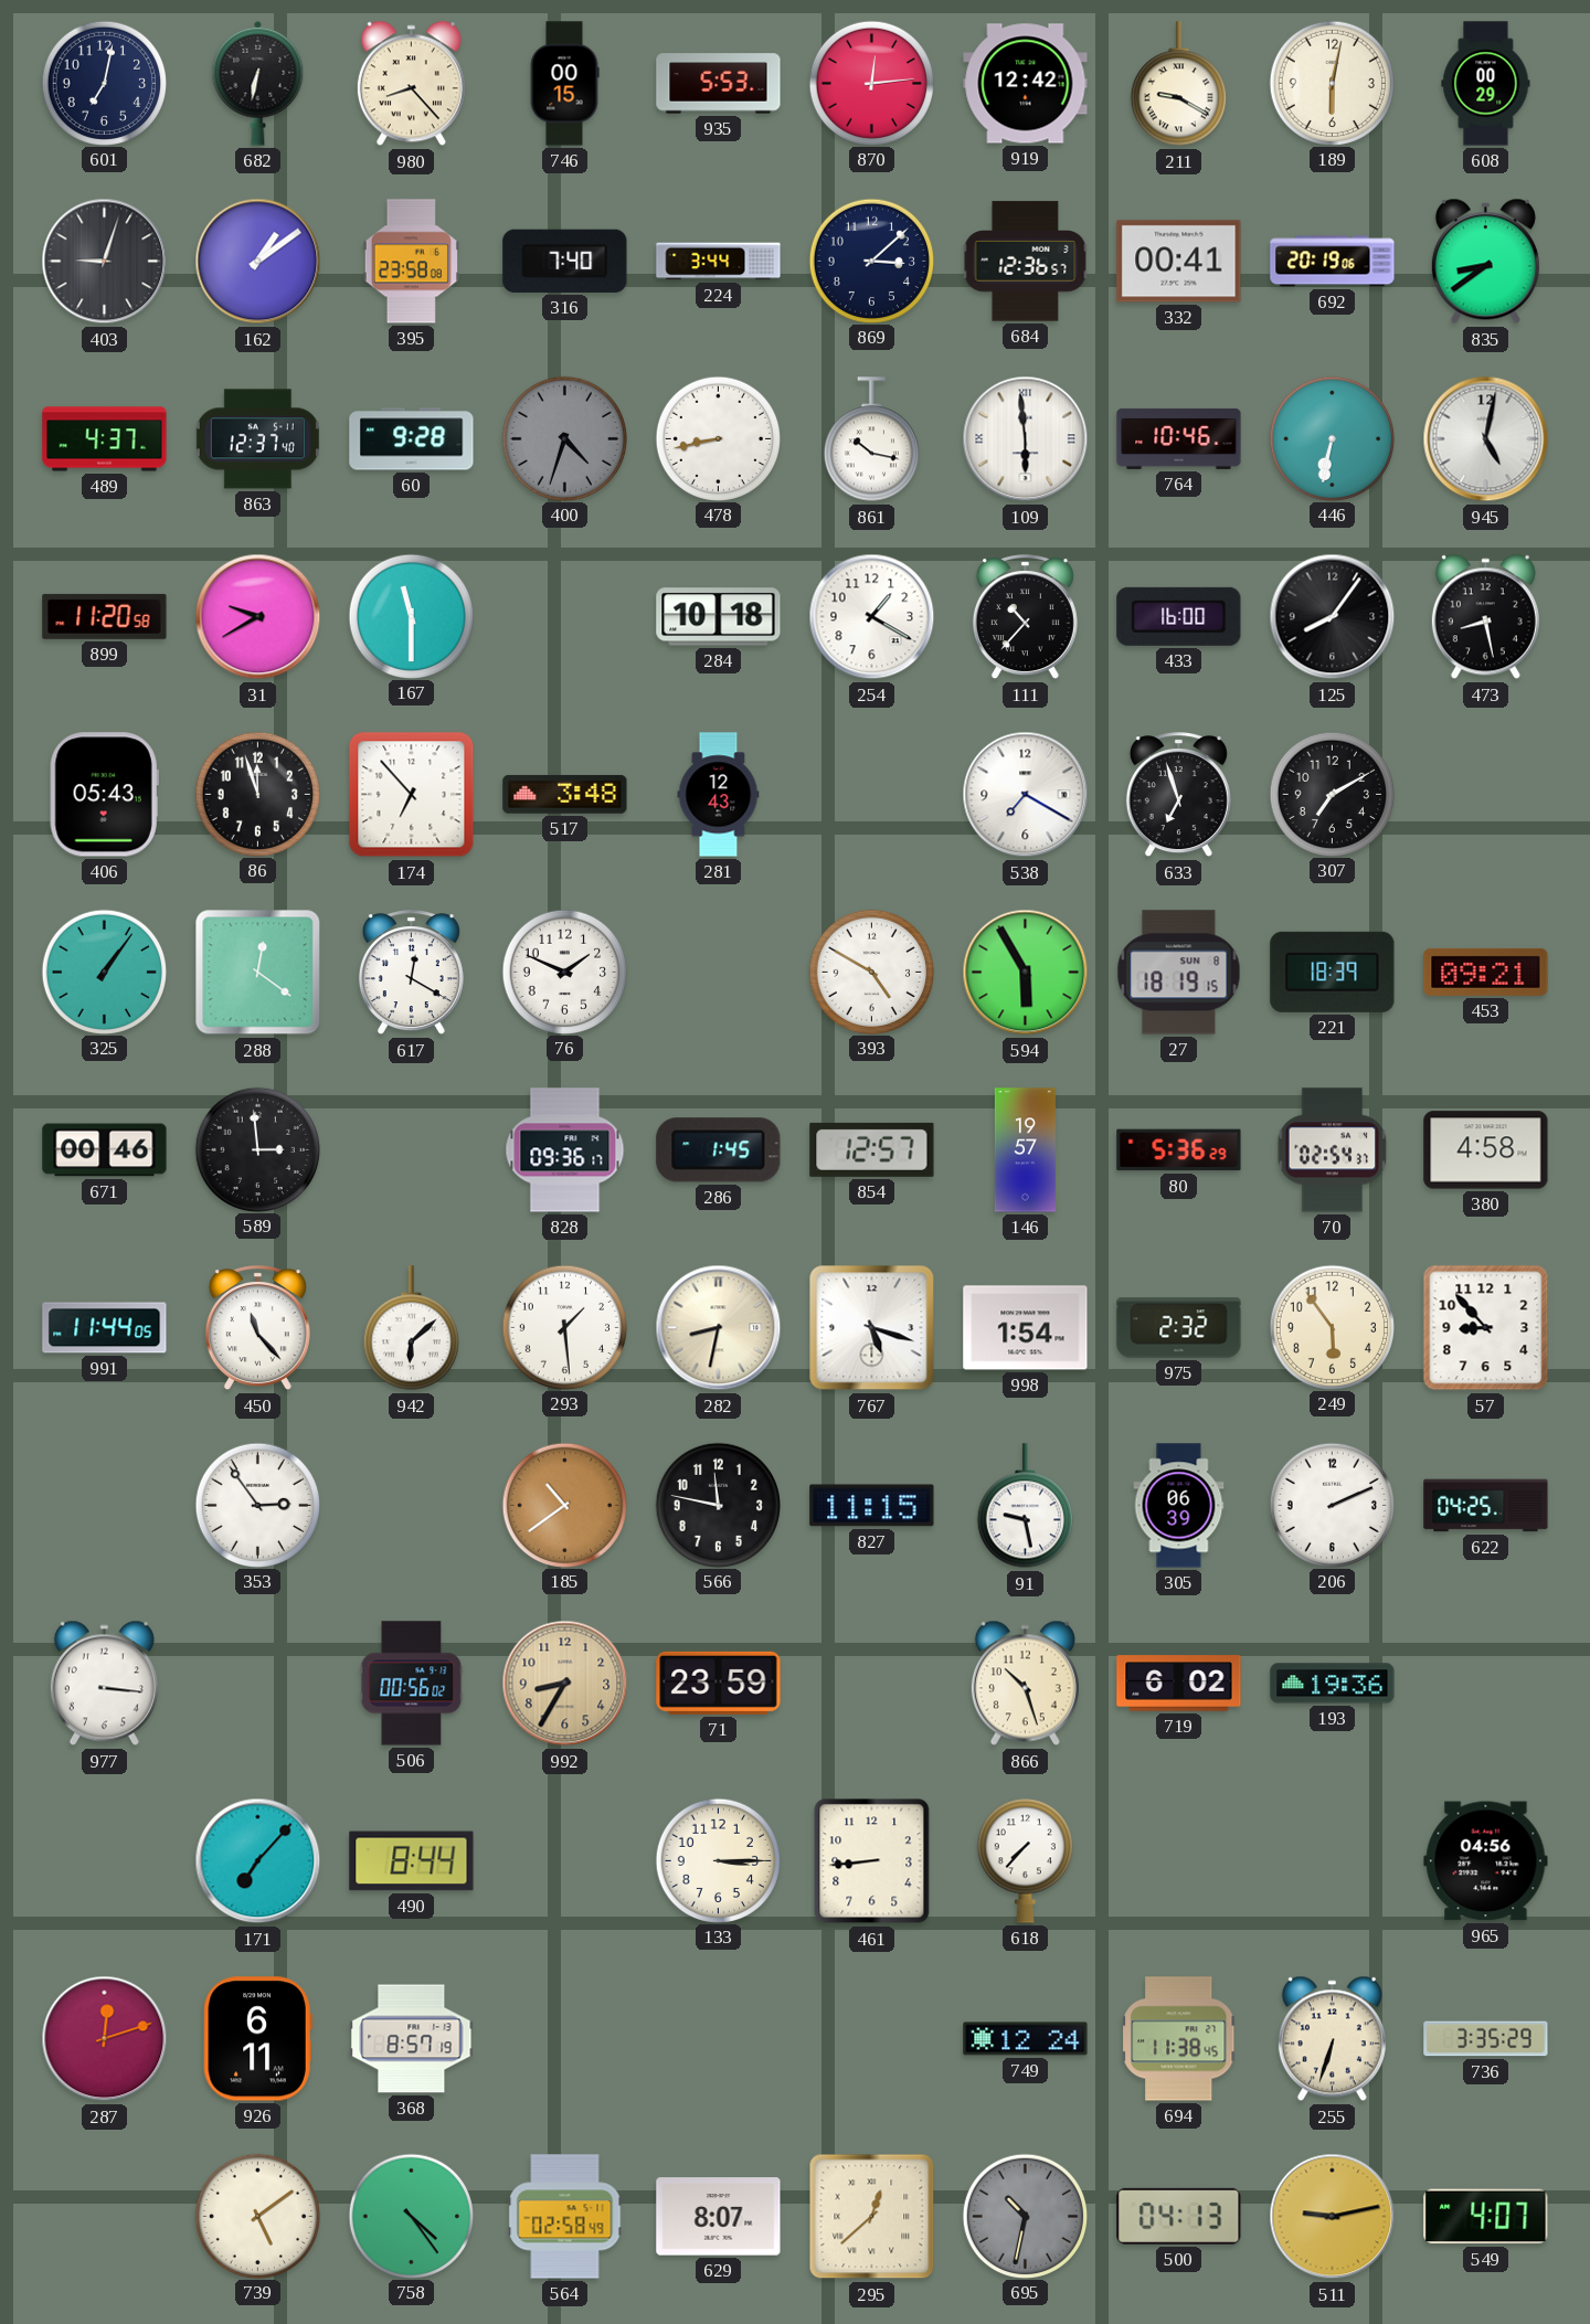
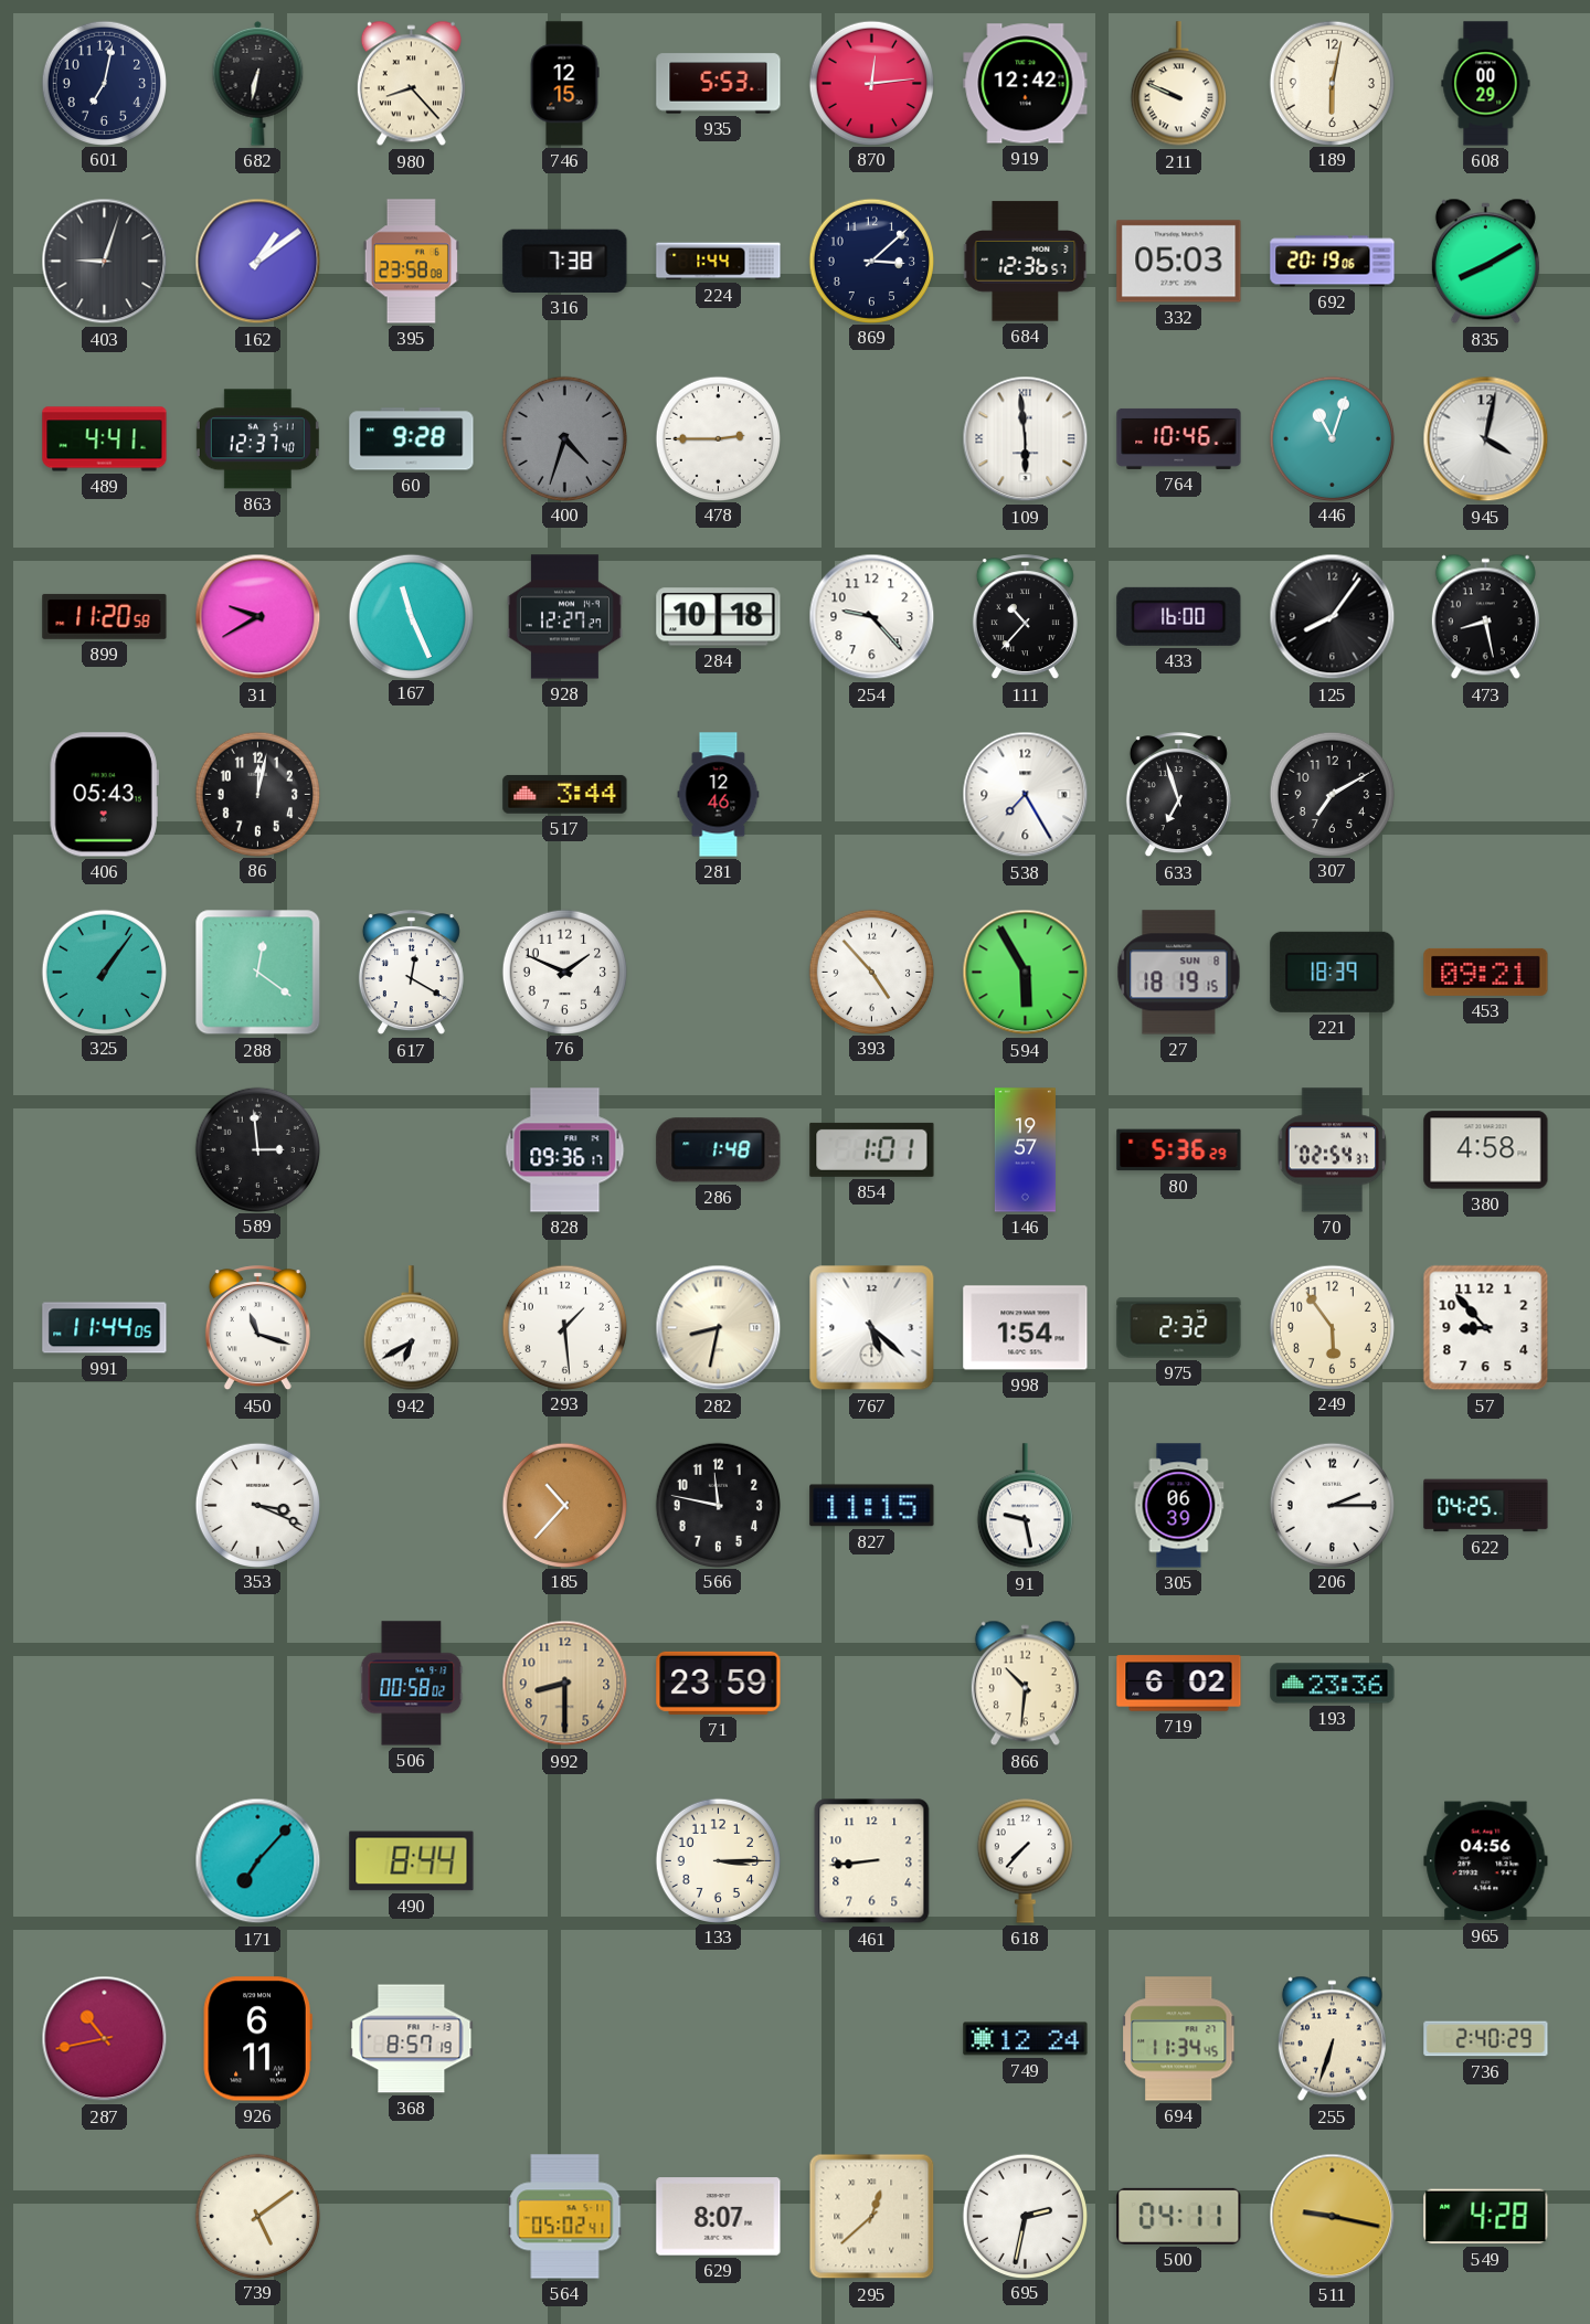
746: 00:15 -> 12:15
211: 9:20 -> 9:49
316: 7:40 -> 7:38
224: 3:44 -> 1:44
332: 00:41 -> 05:03
835: 8:39 -> 8:10
489: 4:37 -> 4:41
478: 8:43 -> 2:45
861: 10:17 -> none
446: 6:32 -> 11:03
945: 5:02 -> 4:02
167: 11:30 -> 11:26
928: none -> 12:27
254: 1:20 -> 9:23
86: 11:57 -> 12:02
174: 6:53 -> none
517: 3:48 -> 3:44
281: 12:43 -> 12:46
538: 7:20 -> 7:25
393: 4:50 -> 4:53
671: 00:46 -> none
286: 1:45 -> 1:48
854: 12:57 -> 1:01
450: 11:23 -> 11:18
942: 6:08 -> 6:40
767: 5:18 -> 5:22
353: 2:54 -> 3:19
185: 10:39 -> 10:37
206: 2:11 -> 2:15
977: 3:16 -> none
506: 00:56 -> 00:58
992: 8:35 -> 8:30
866: 10:27 -> 10:31
193: 19:36 -> 23:36
287: 12:12 -> 10:43
694: 11:38 -> 11:34
736: 3:35 -> 2:40
758: 4:24 -> none
564: 02:58 -> 05:02
695: 10:32 -> 2:32
695 dial: grey -> white
500: 04:13 -> 04:11
511: 9:13 -> 9:17
549: 4:07 -> 4:28
